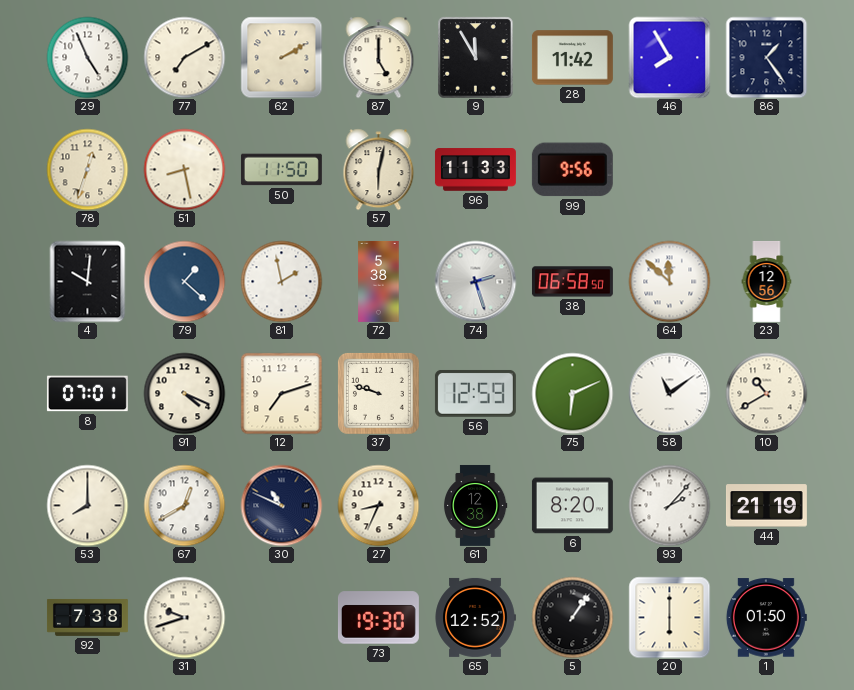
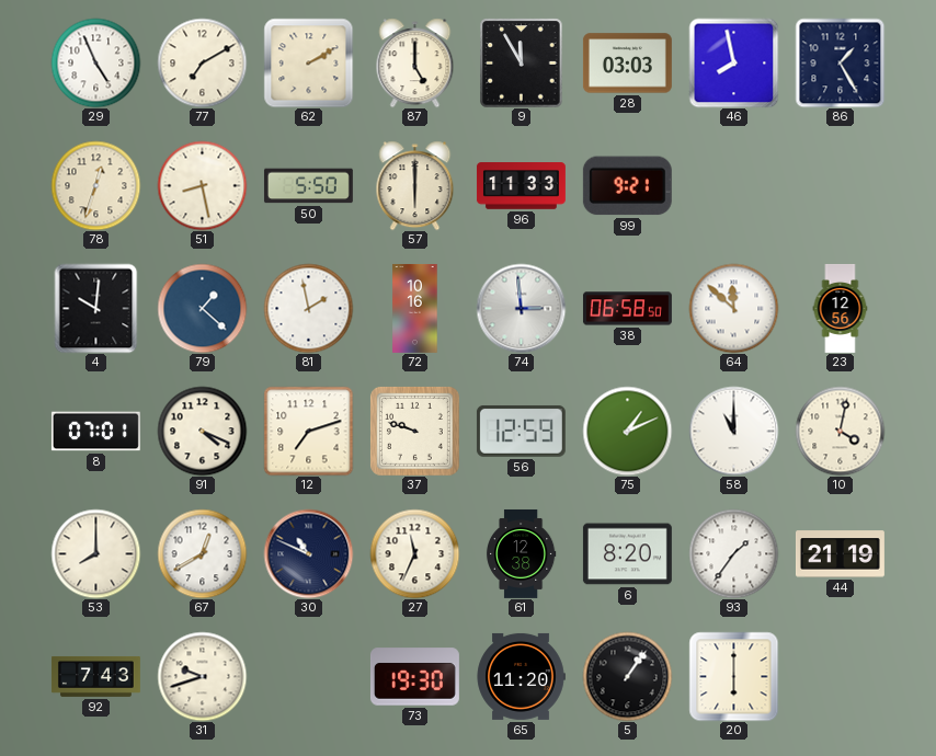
28: 11:42 -> 03:03
46: 7:55 -> 7:58
86: 1:24 -> 1:25
50: 11:50 -> 5:50
57: 6:02 -> 6:00
99: 9:56 -> 9:21
72: 5:38 -> 10:16
74: 2:27 -> 2:59
75: 6:11 -> 1:11
58: 11:09 -> 11:00
10: 10:40 -> 4:02
27: 8:34 -> 11:34
93: 2:07 -> 1:36
92: 7:38 -> 7:43
65: 12:52 -> 11:20
1: 01:50 -> none
